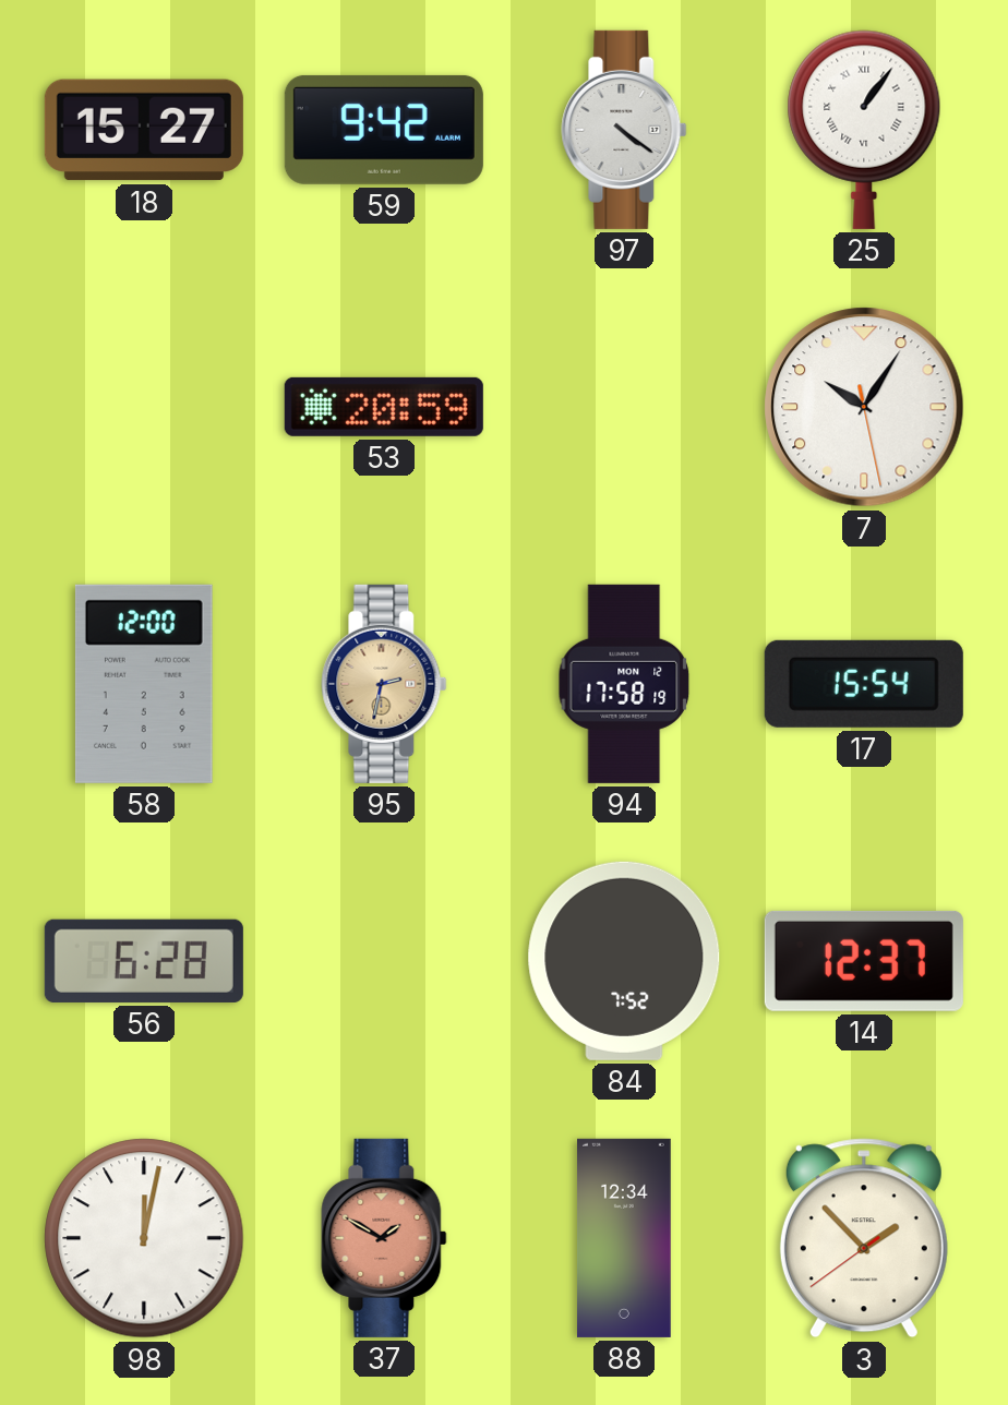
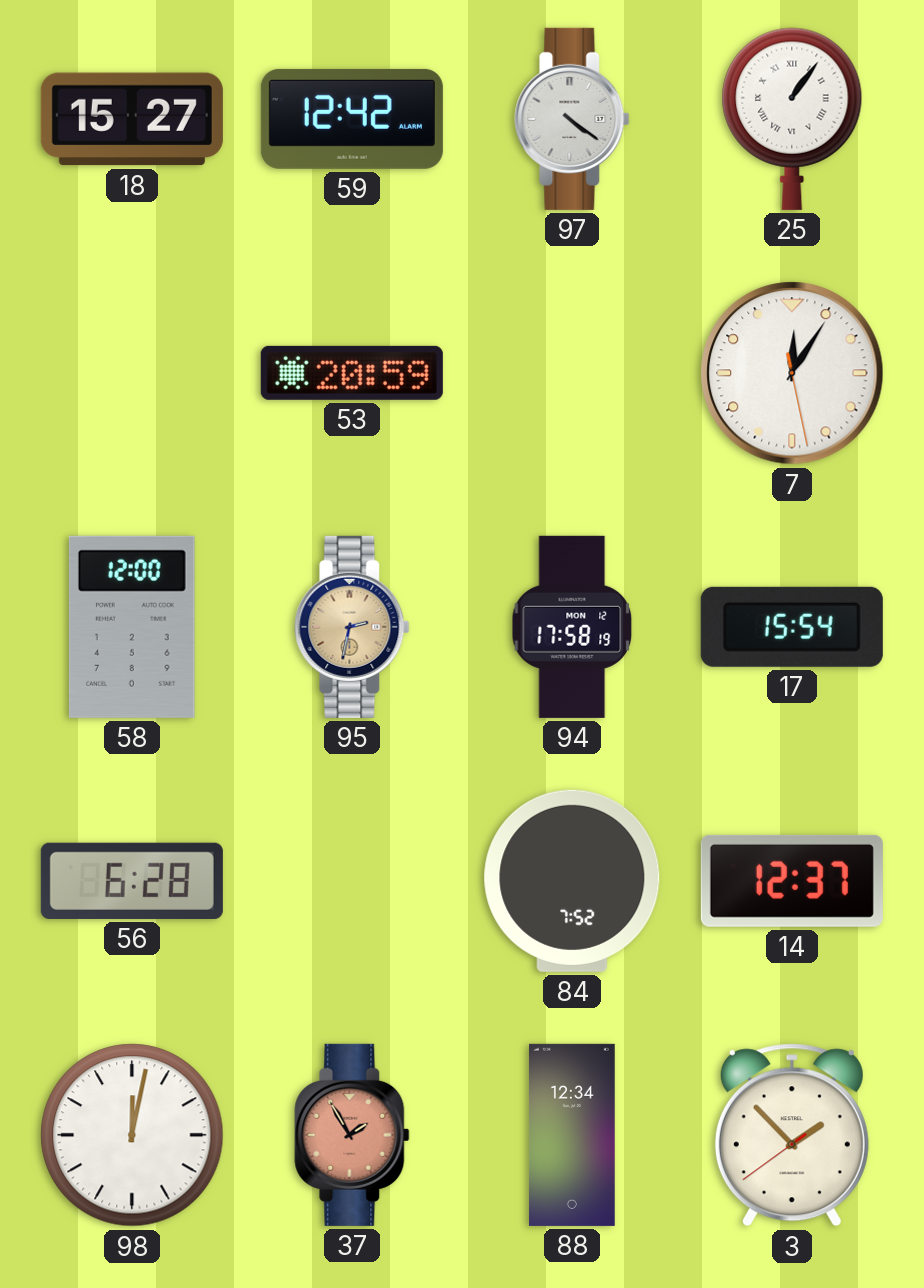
59: 9:42 -> 12:42
7: 10:05 -> 12:05
37: 1:50 -> 1:55
